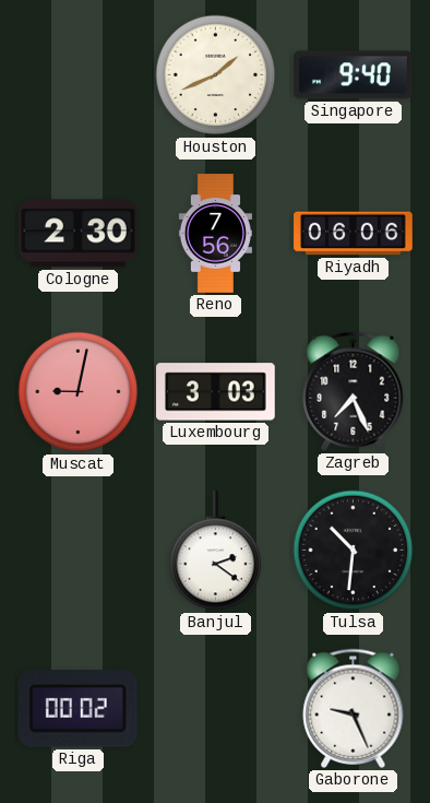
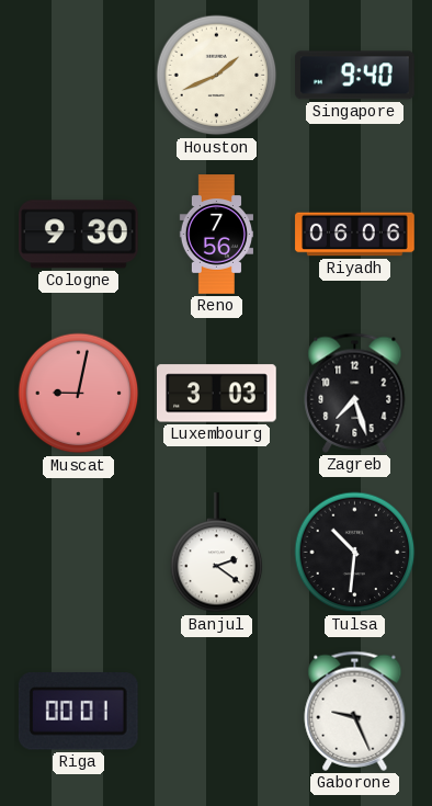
Cologne: 2:30 -> 9:30
Zagreb: 7:26 -> 7:27
Riga: 00:02 -> 00:01
